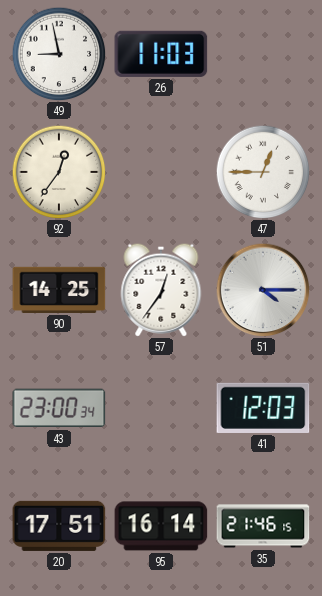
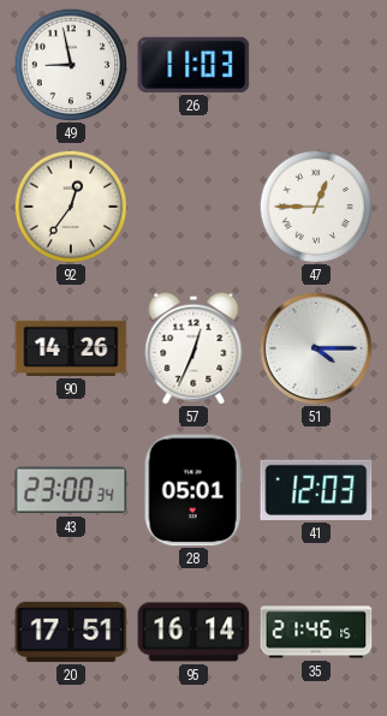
90: 14:25 -> 14:26
57: 12:36 -> 12:34
28: none -> 05:01
